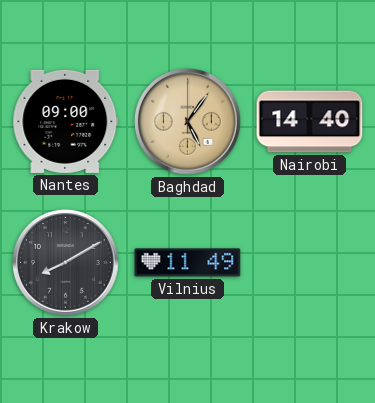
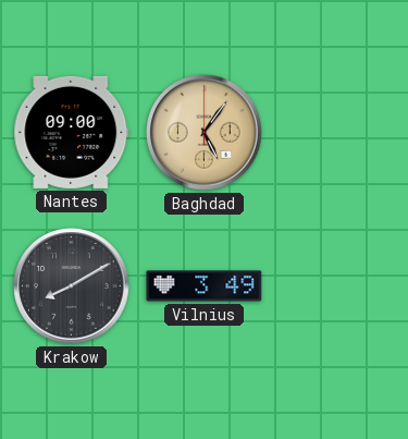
Nairobi: 14:40 -> none
Vilnius: 11:49 -> 3:49
